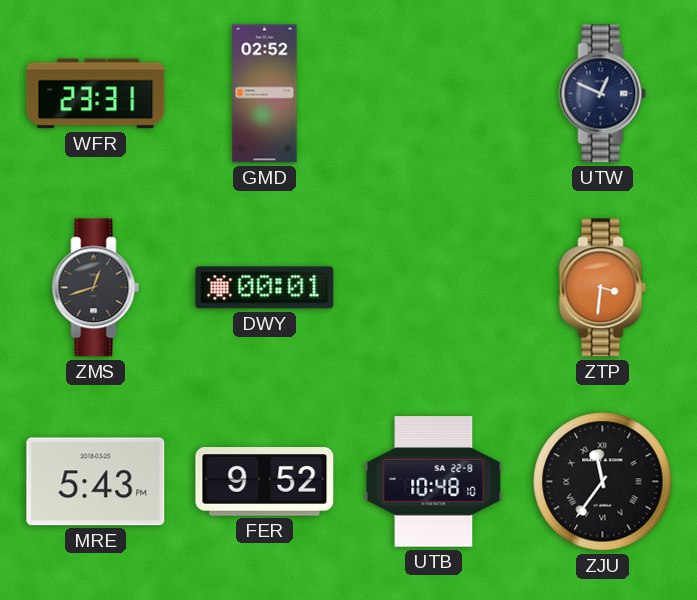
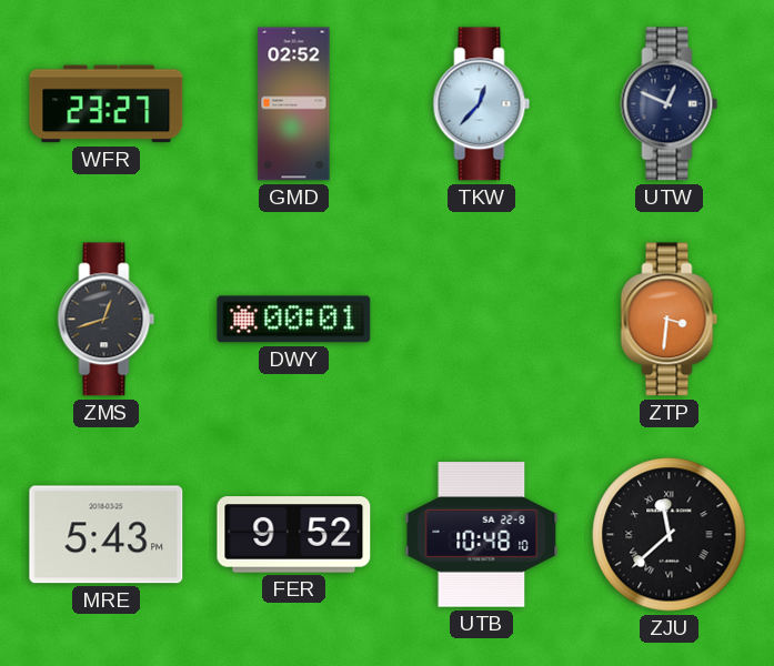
WFR: 23:31 -> 23:27
TKW: none -> 12:37
ZJU: 11:36 -> 11:38
